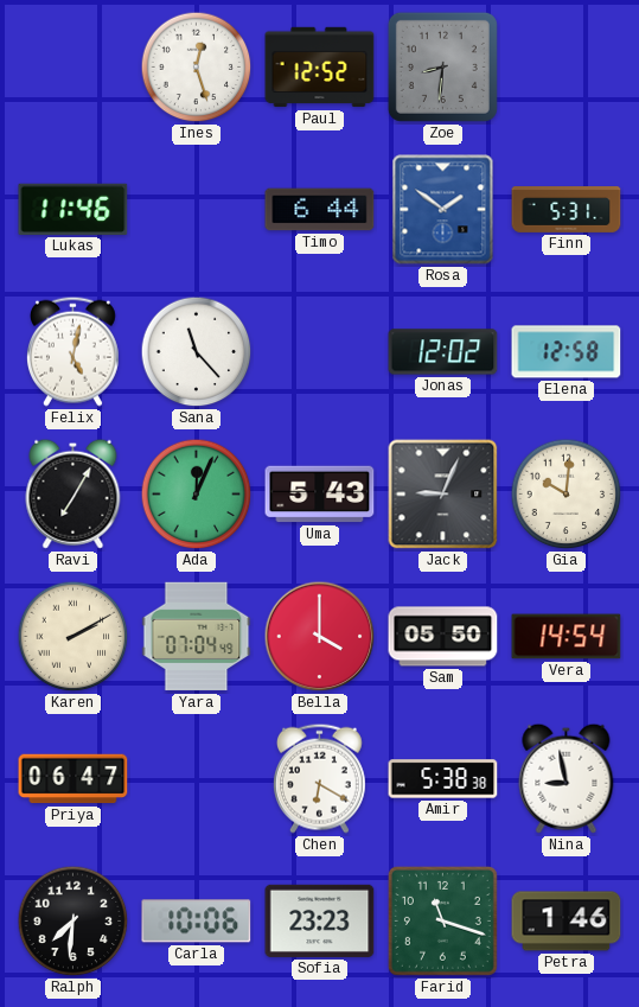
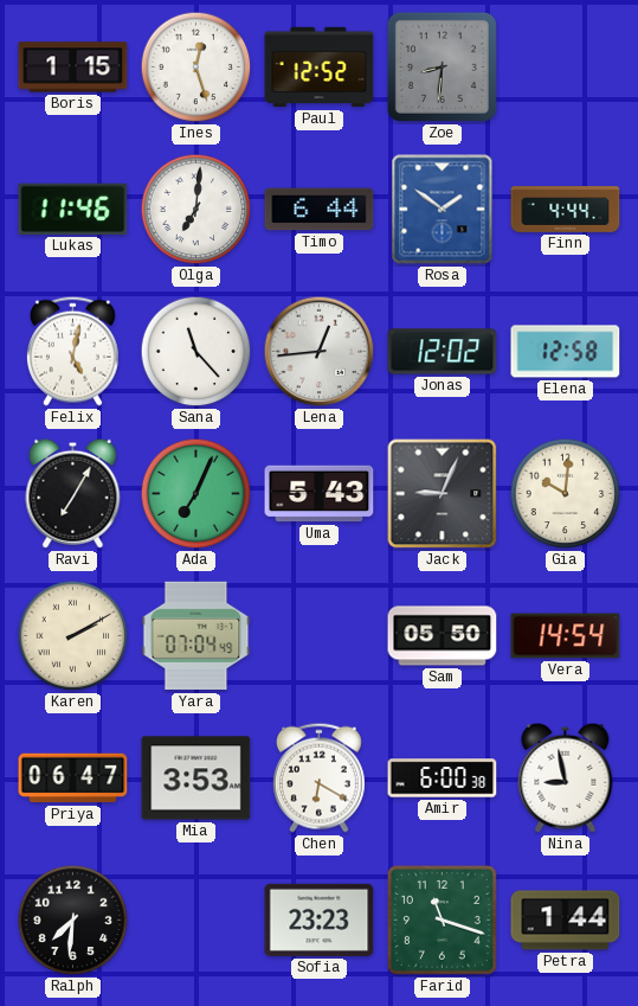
Boris: none -> 1:15
Olga: none -> 7:01
Finn: 5:31 -> 4:44
Lena: none -> 12:44
Ada: 12:04 -> 7:04
Bella: 4:00 -> none
Mia: none -> 3:53
Amir: 5:38 -> 6:00
Carla: 10:06 -> none
Petra: 1:46 -> 1:44
